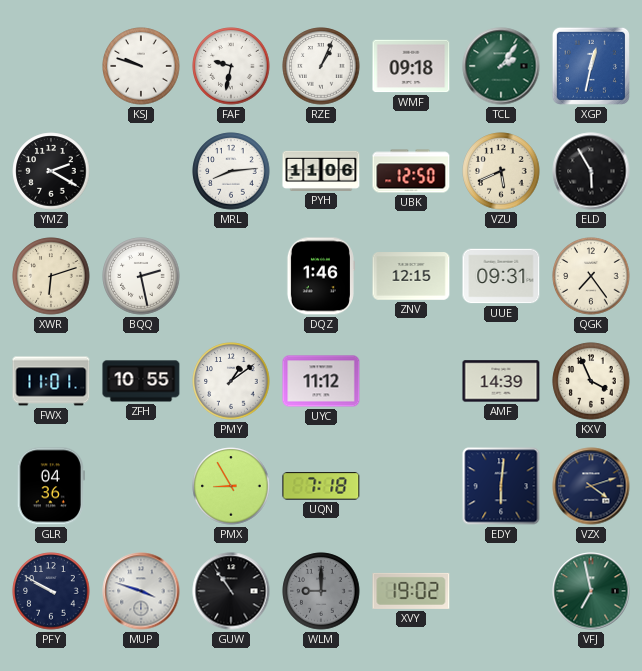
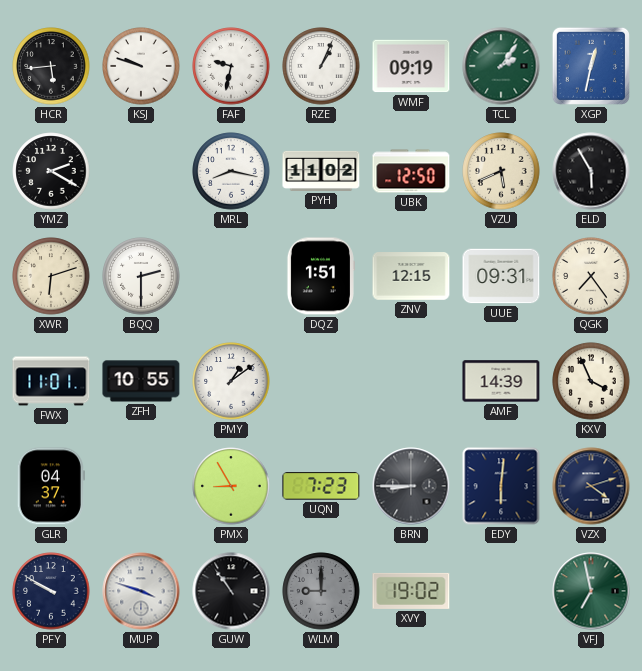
HCR: none -> 5:44
WMF: 09:18 -> 09:19
MRL: 8:14 -> 8:17
PYH: 11:06 -> 11:02
BQQ: 2:28 -> 2:30
DQZ: 1:46 -> 1:51
UYC: 11:12 -> none
GLR: 04:36 -> 04:37
UQN: 7:18 -> 7:23
BRN: none -> 8:45
